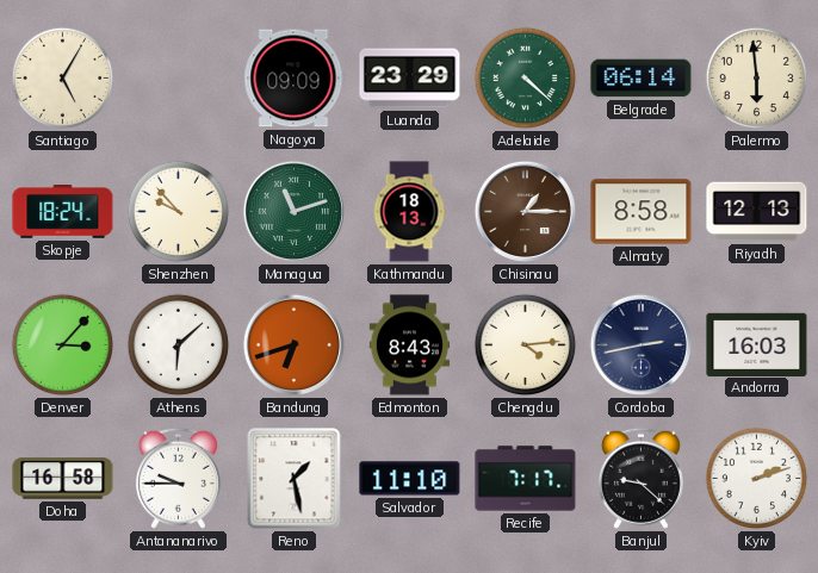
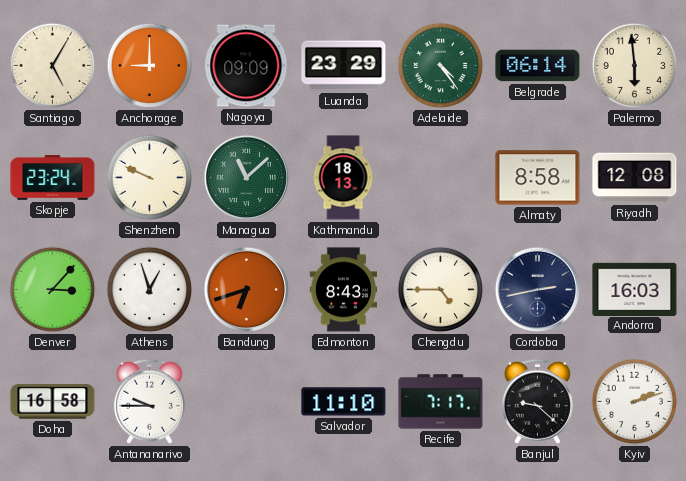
Anchorage: none -> 9:00
Adelaide: 4:22 -> 4:24
Skopje: 18:24 -> 23:24
Shenzhen: 9:53 -> 9:49
Managua: 11:12 -> 11:08
Chisinau: 1:15 -> none
Riyadh: 12:13 -> 12:08
Athens: 6:08 -> 12:57
Chengdu: 4:14 -> 4:45
Reno: 1:28 -> none
